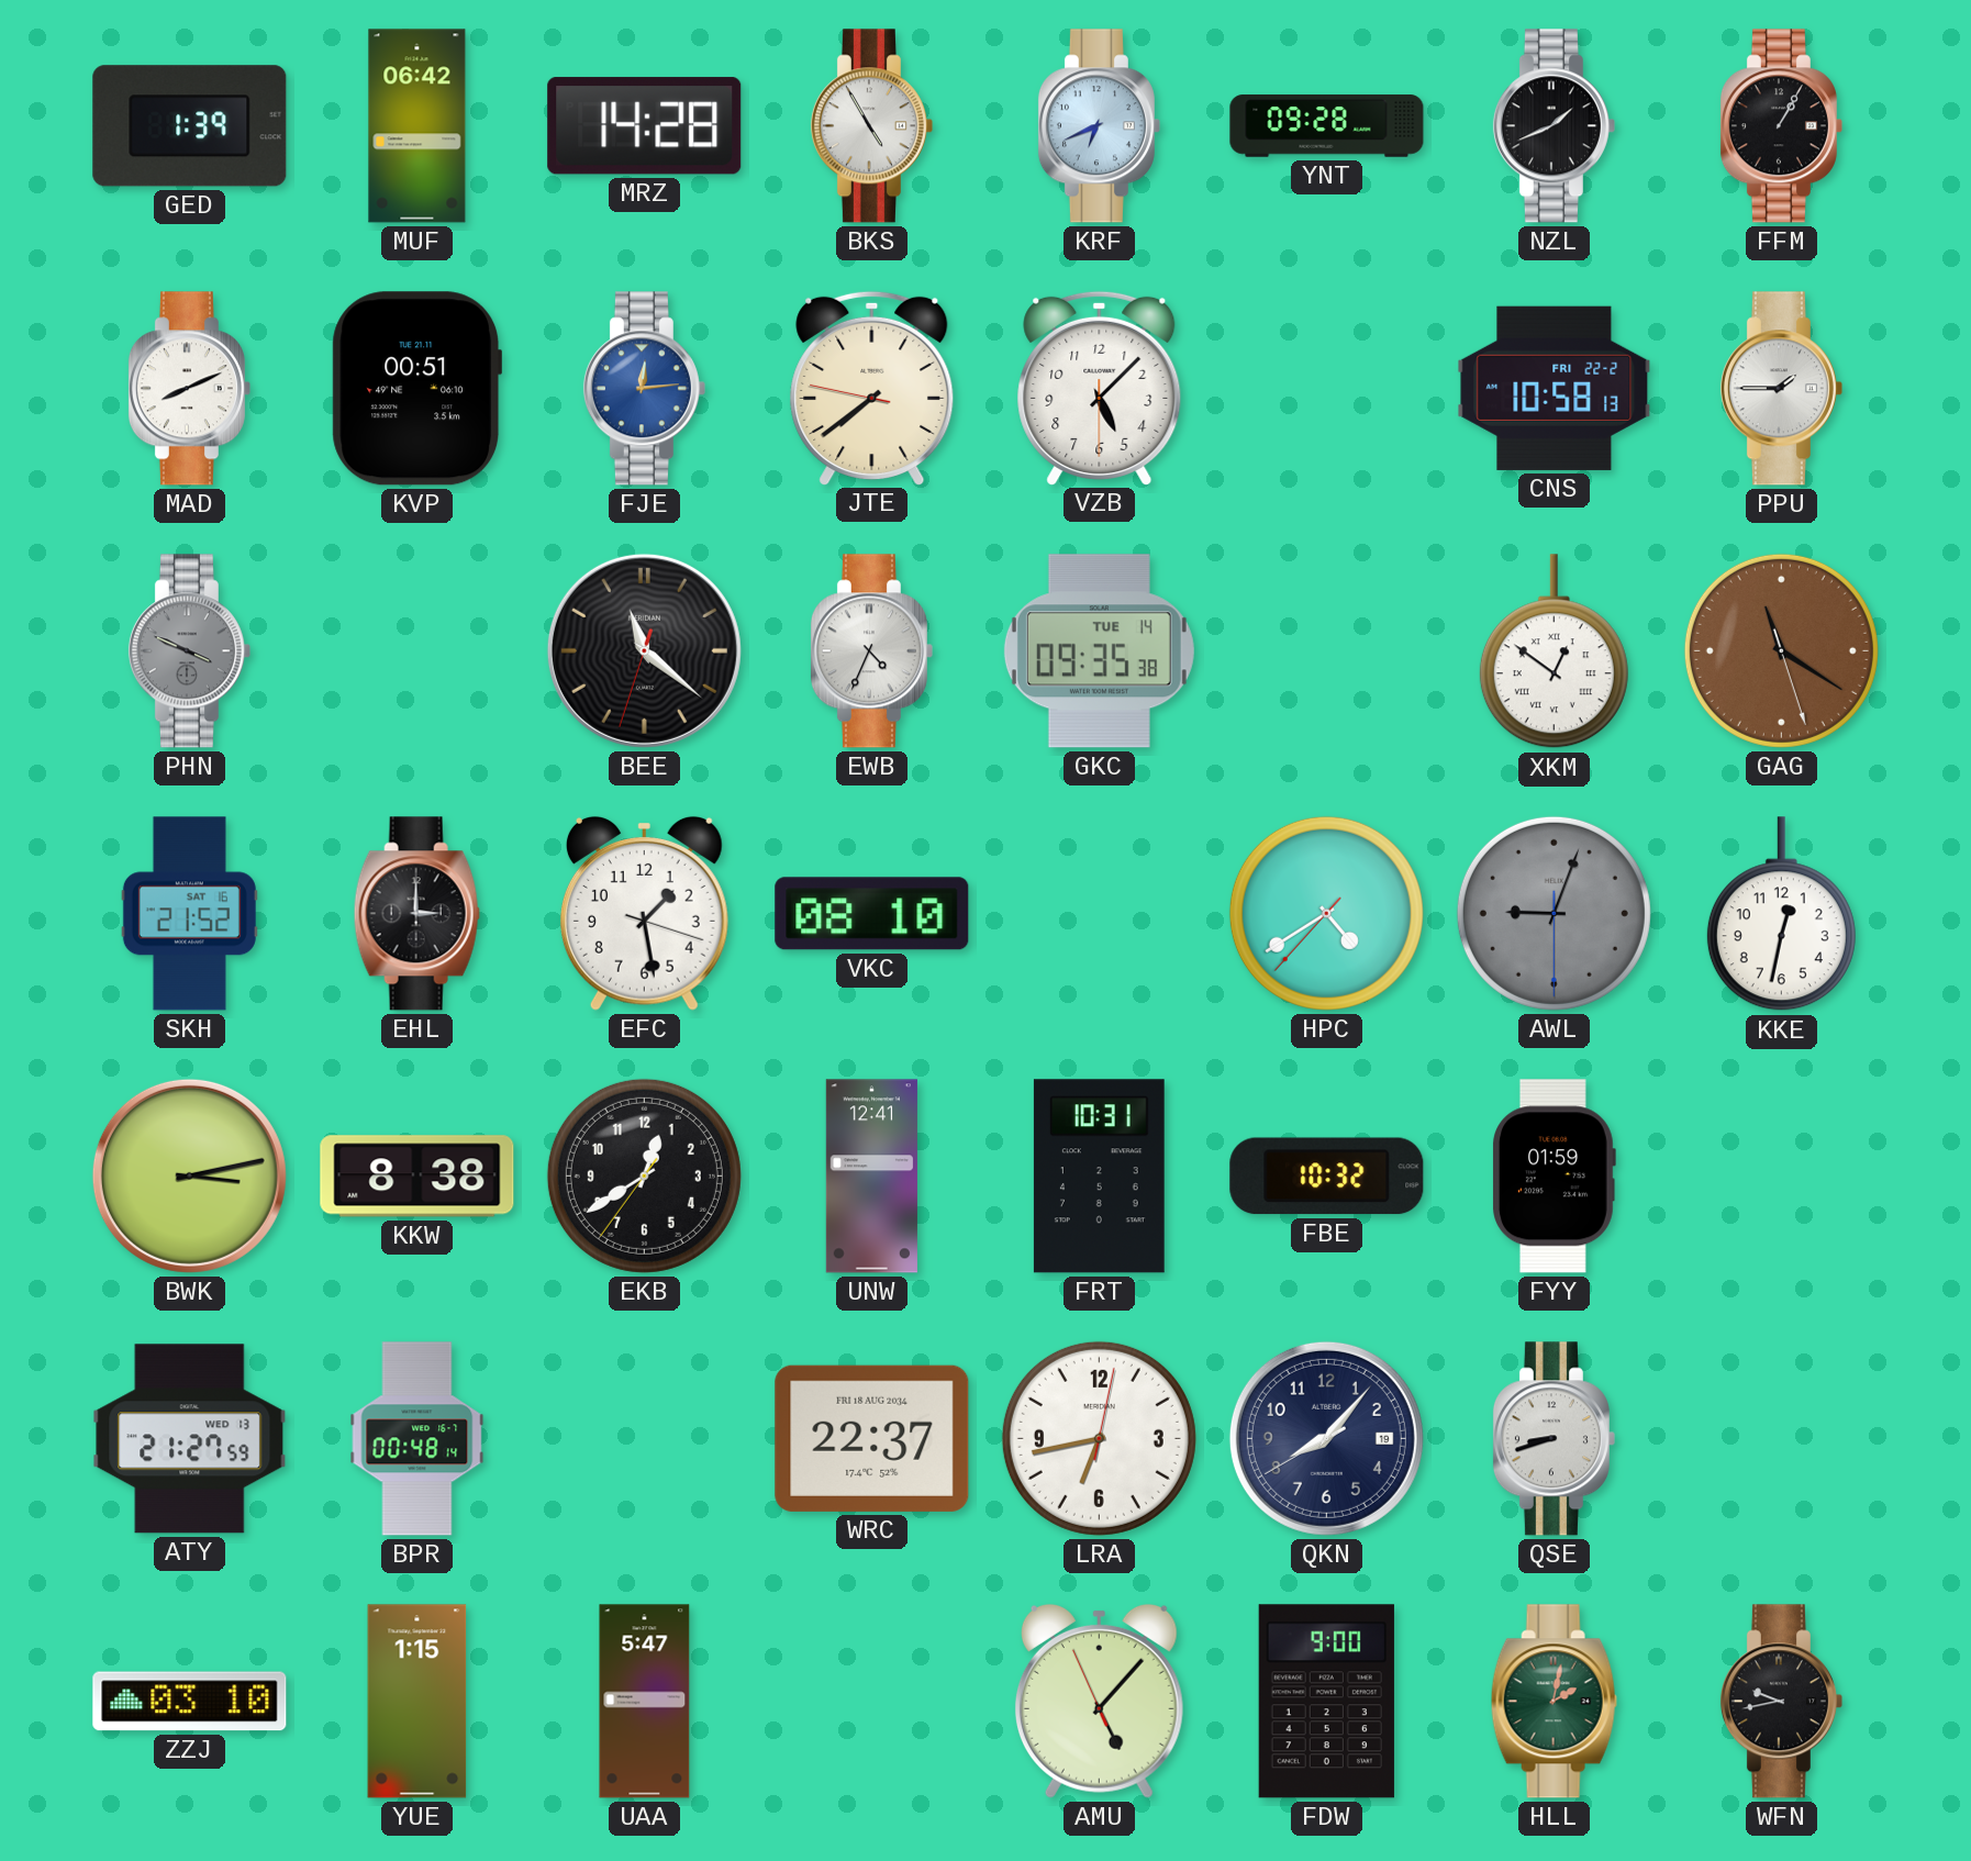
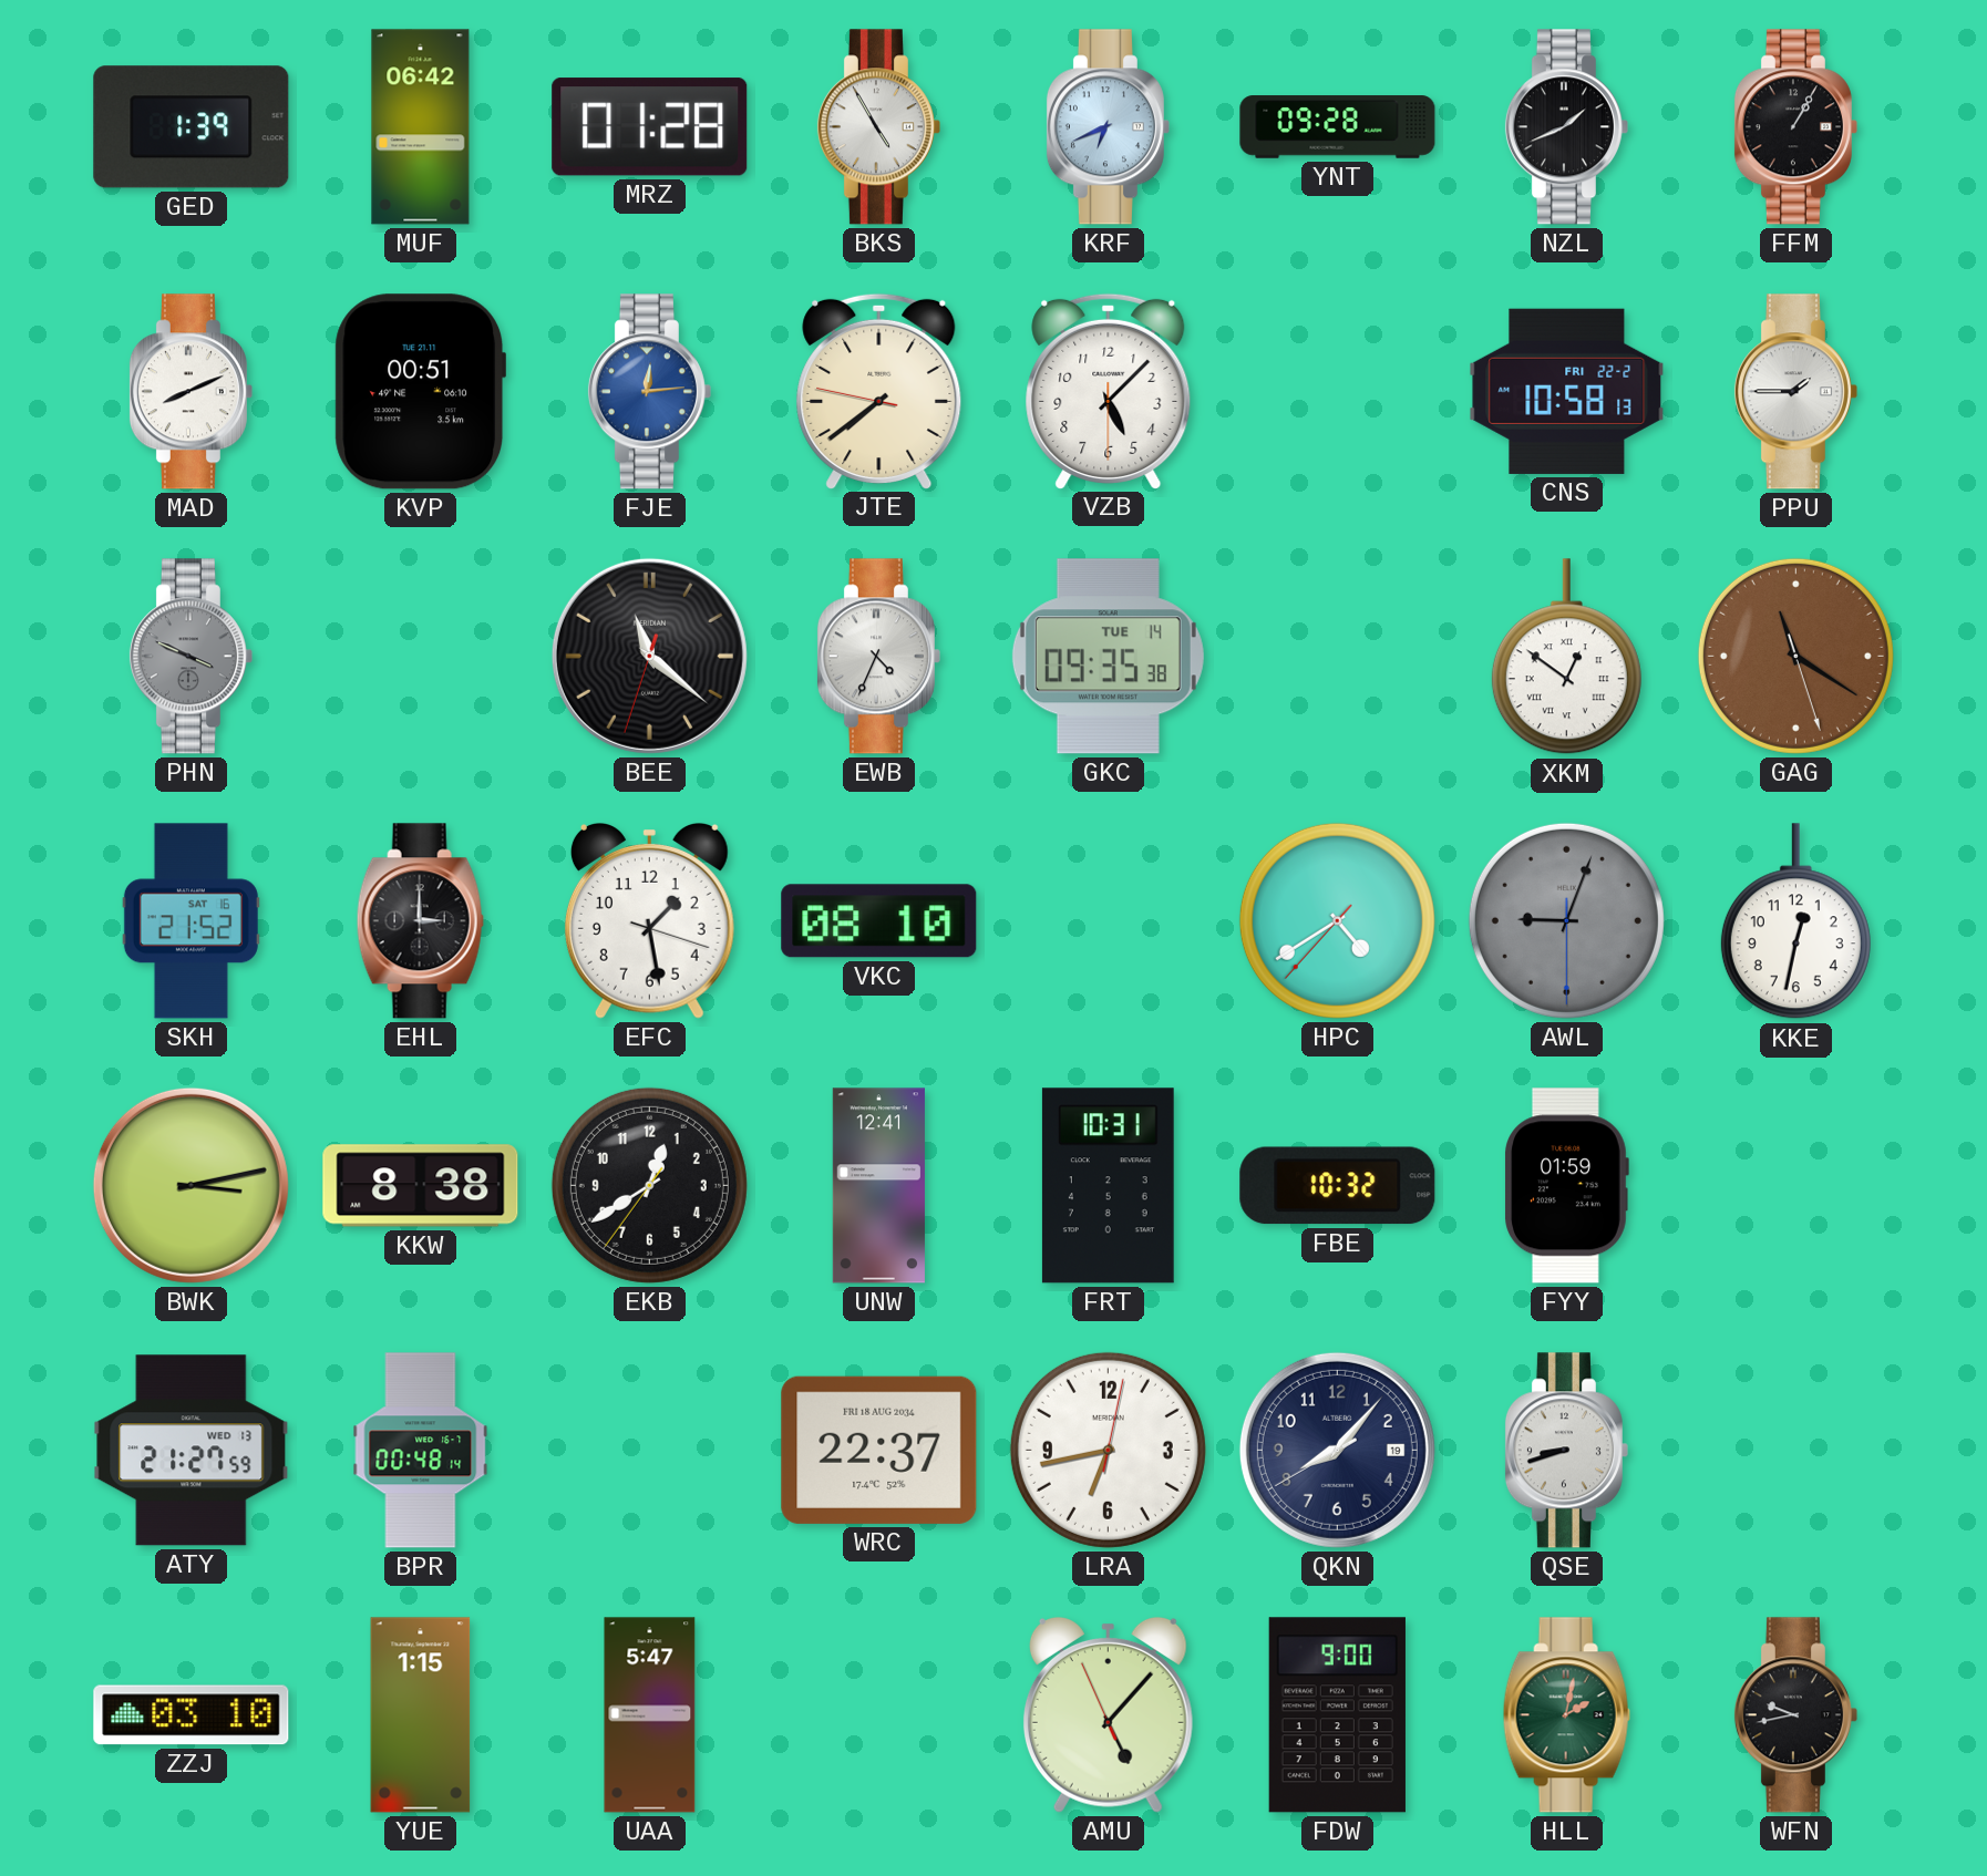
MRZ: 14:28 -> 01:28
